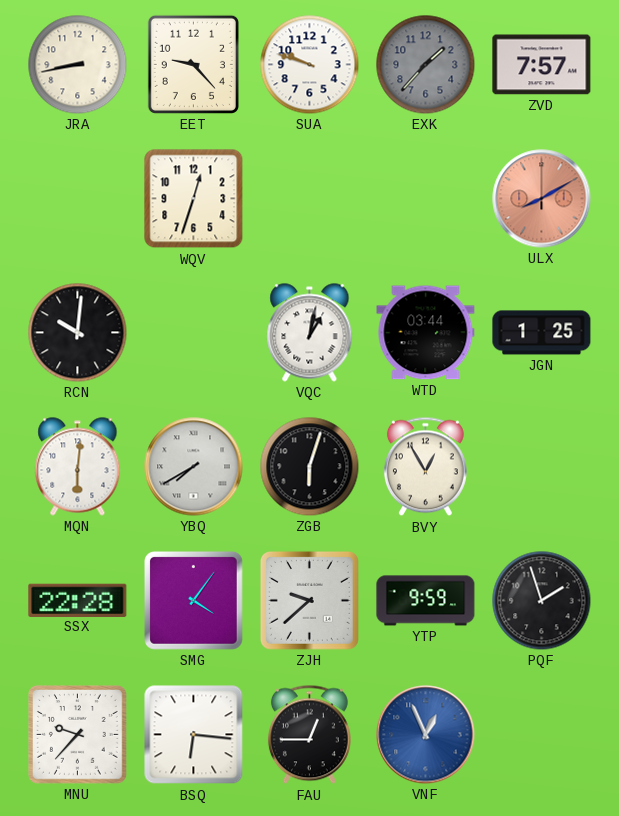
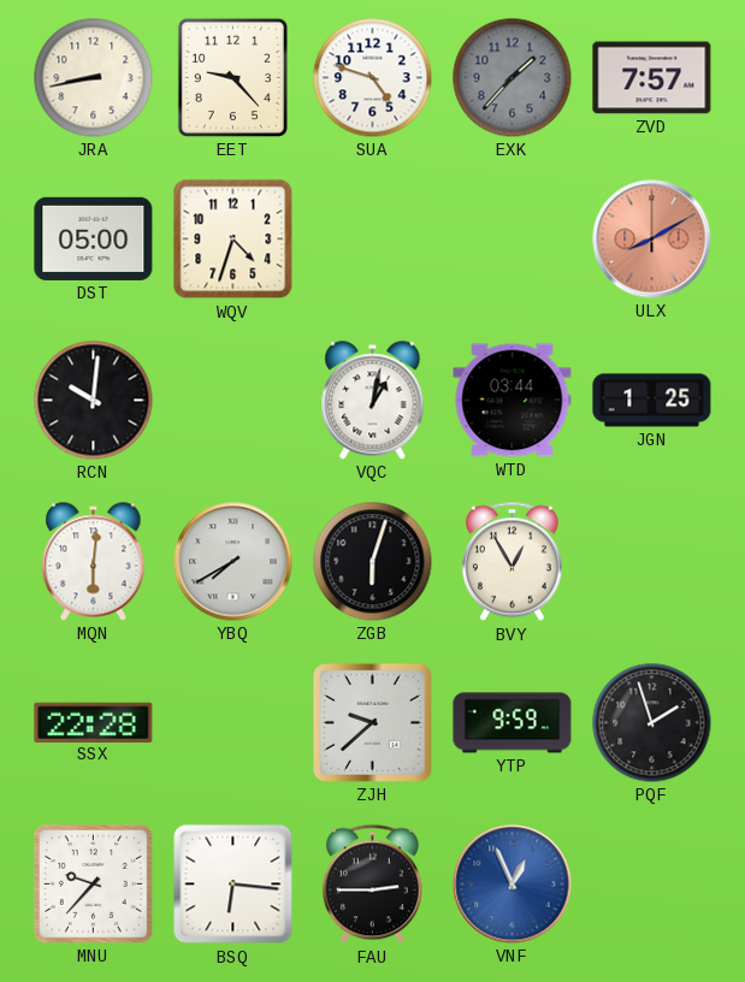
SUA: 9:48 -> 4:48
DST: none -> 05:00
WQV: 12:33 -> 4:33
SMG: 4:06 -> none
FAU: 12:45 -> 2:45
